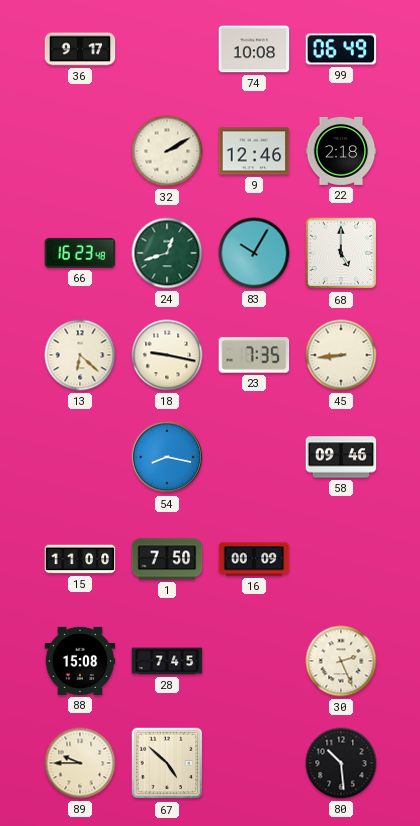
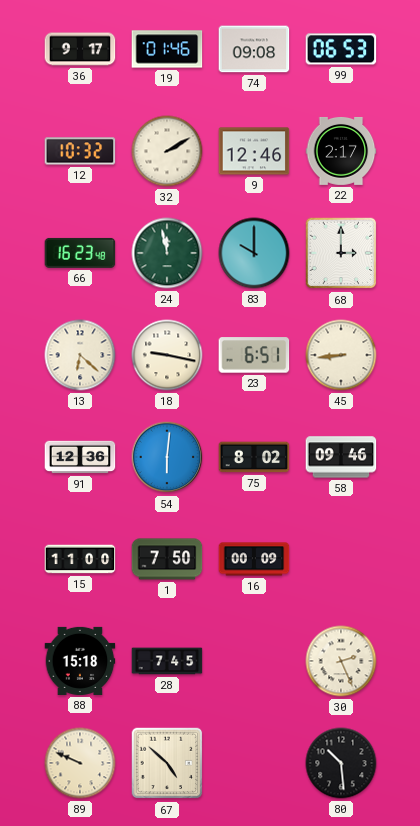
19: none -> 01:46
74: 10:08 -> 09:08
99: 06:49 -> 06:53
12: none -> 10:32
22: 2:18 -> 2:17
24: 12:42 -> 11:58
83: 10:05 -> 10:00
68: 5:00 -> 3:00
23: 7:35 -> 6:51
91: none -> 12:36
54: 8:17 -> 6:01
75: none -> 8:02
88: 15:08 -> 15:18
89: 9:45 -> 9:49
